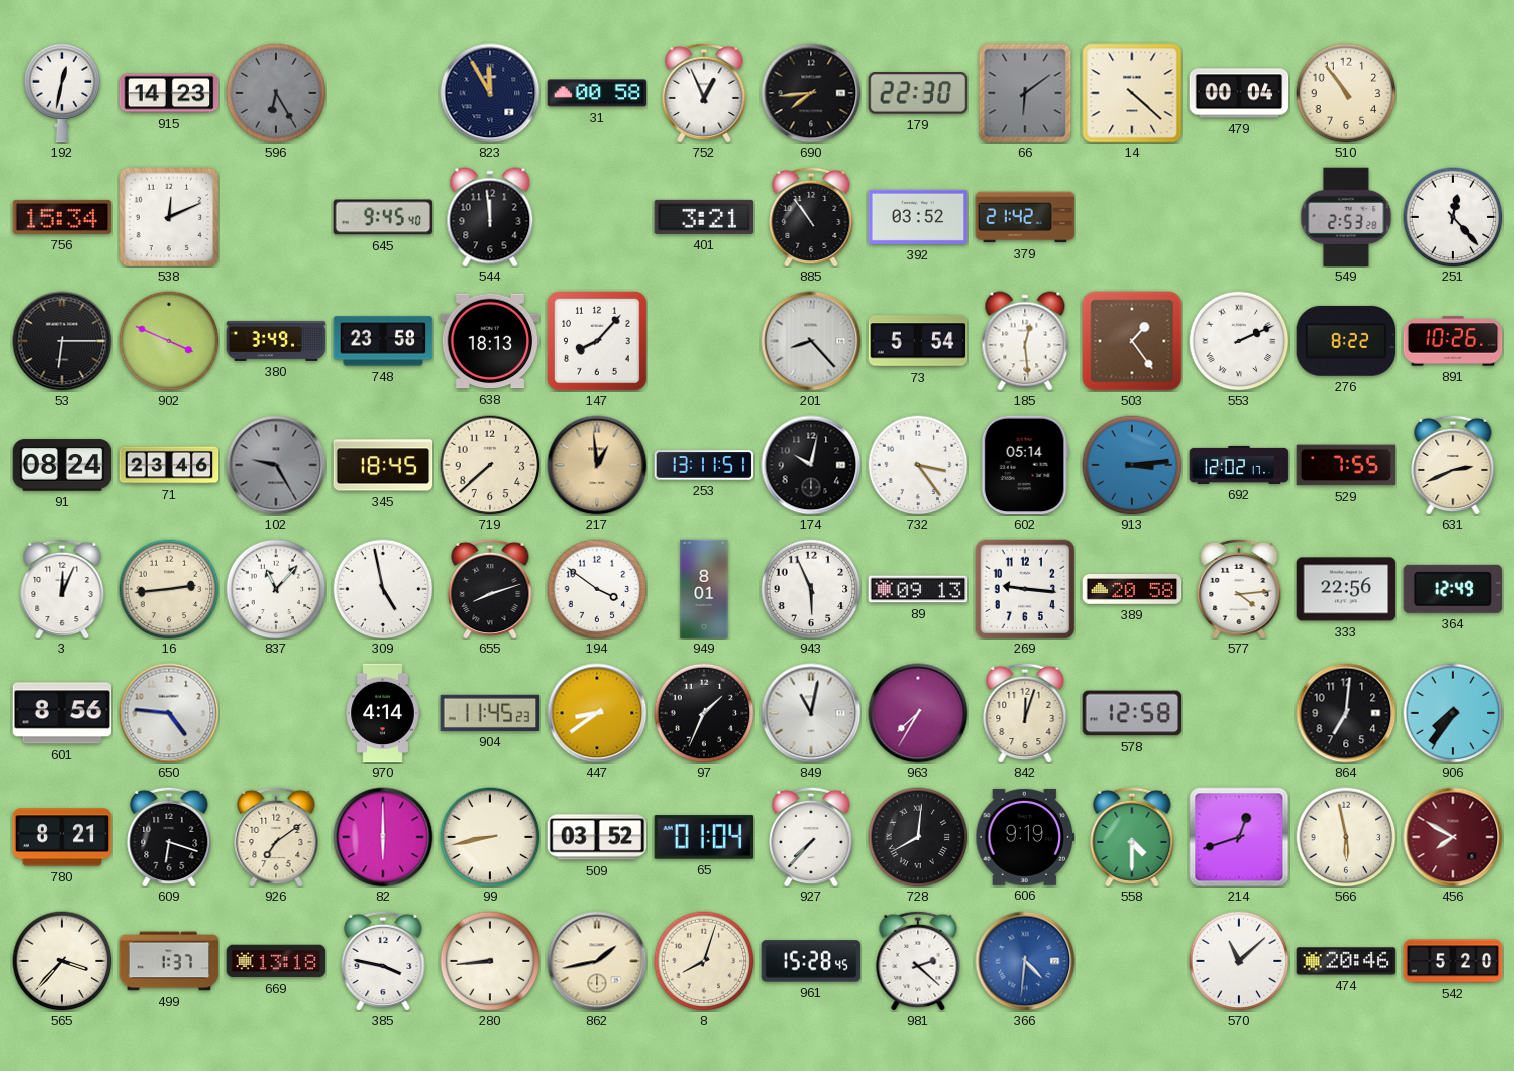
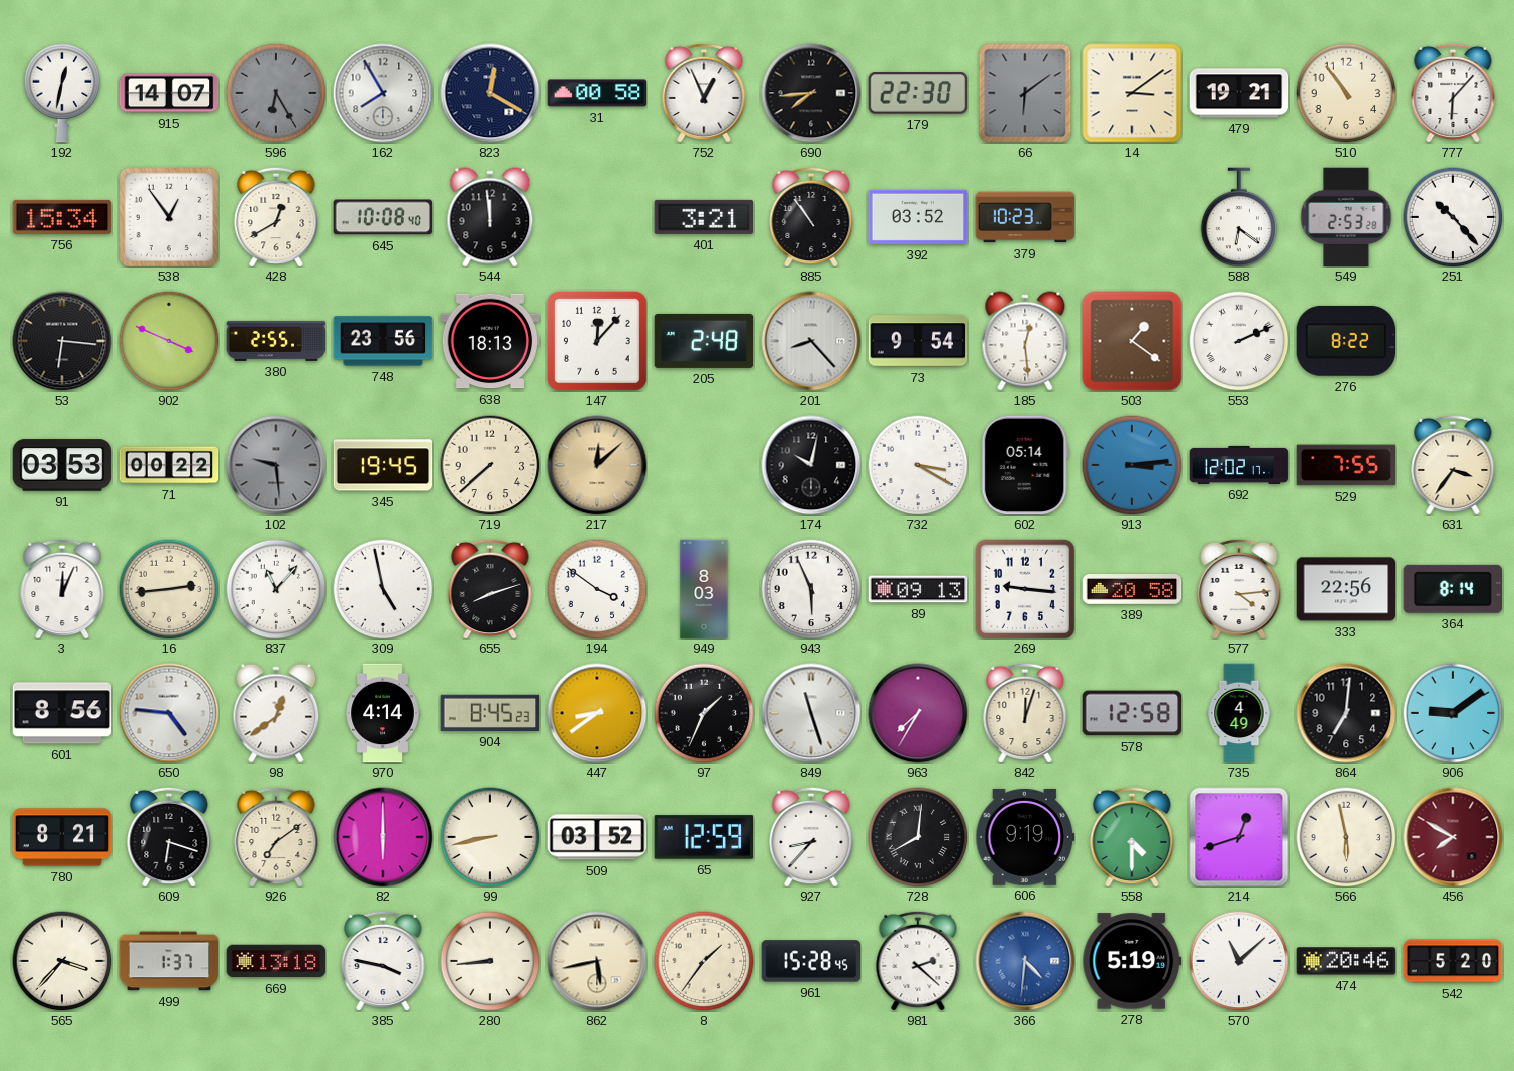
915: 14:23 -> 14:07
162: none -> 7:55
823: 11:55 -> 12:20
14: 4:22 -> 3:09
479: 00:04 -> 19:21
777: none -> 6:07
538: 12:11 -> 12:54
428: none -> 12:40
645: 9:45 -> 10:08
379: 21:42 -> 10:23
588: none -> 6:21
251: 12:23 -> 10:23
53: 6:15 -> 6:16
380: 3:49 -> 2:55
748: 23:58 -> 23:56
147: 8:07 -> 12:07
205: none -> 2:48
73: 5:54 -> 9:54
503: 1:24 -> 1:21
891: 10:26 -> none
91: 08:24 -> 03:53
71: 23:46 -> 00:22
102: 9:25 -> 9:29
345: 18:45 -> 19:45
217: 12:59 -> 12:08
253: 13:11 -> none
732: 3:24 -> 3:20
631: 2:41 -> 3:36
949: 8:01 -> 8:03
364: 12:49 -> 8:14
98: none -> 12:39
904: 11:45 -> 8:45
849: 11:02 -> 11:27
735: none -> 4:49
906: 7:36 -> 9:09
65: 01:04 -> 12:59
927: 7:37 -> 8:37
862: 1:43 -> 5:43
8: 8:03 -> 1:36
278: none -> 5:19
